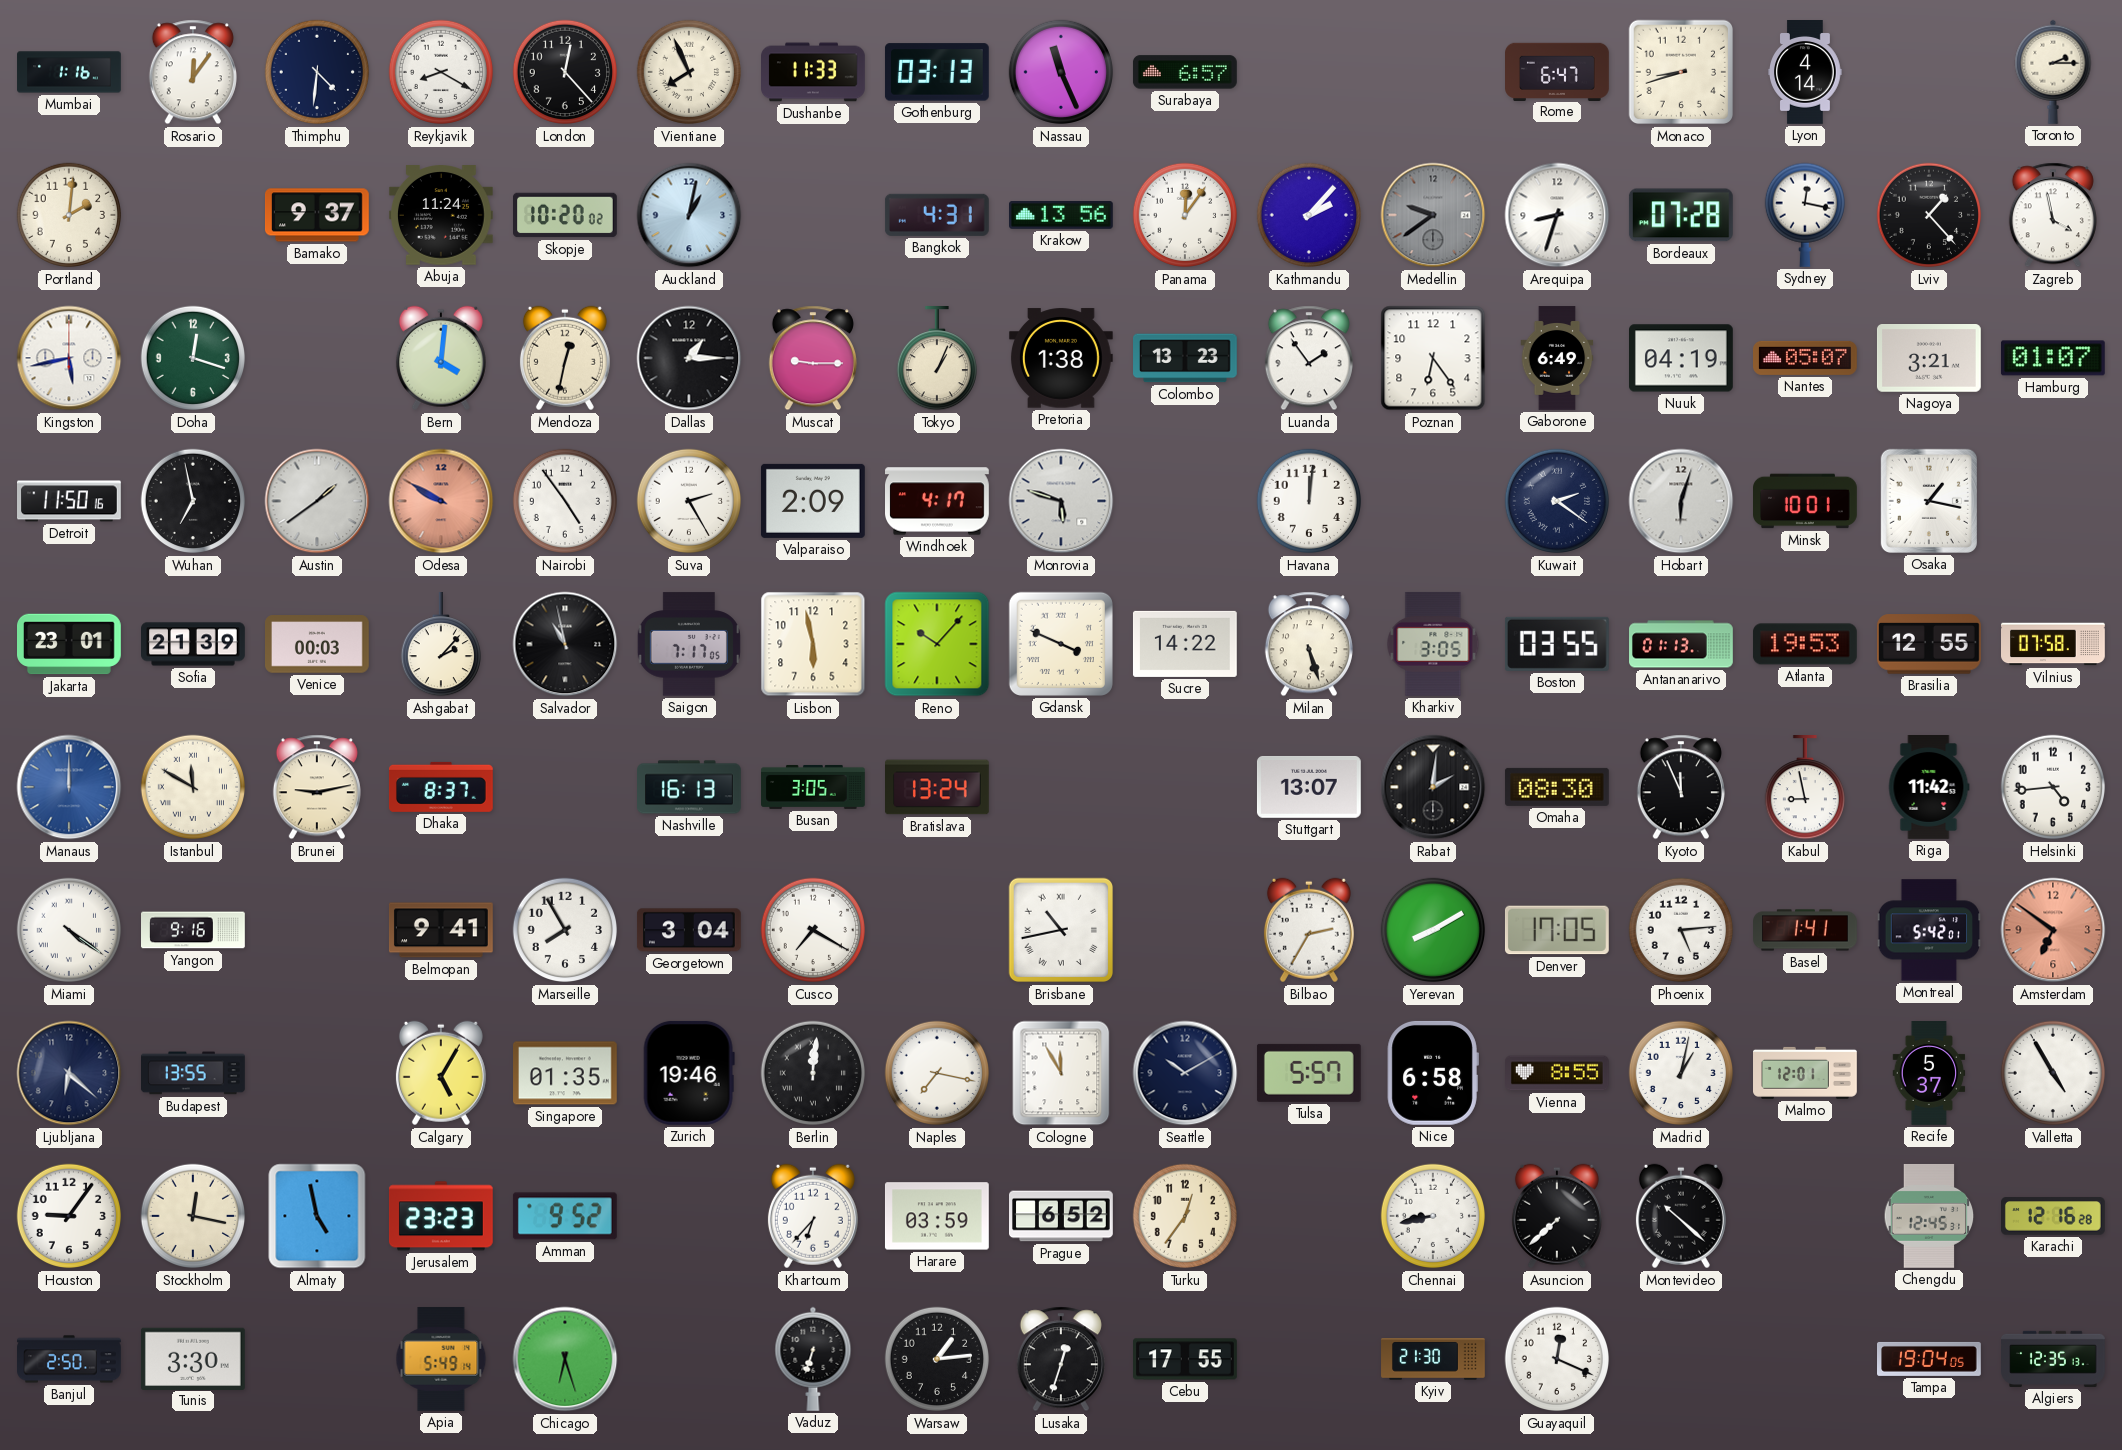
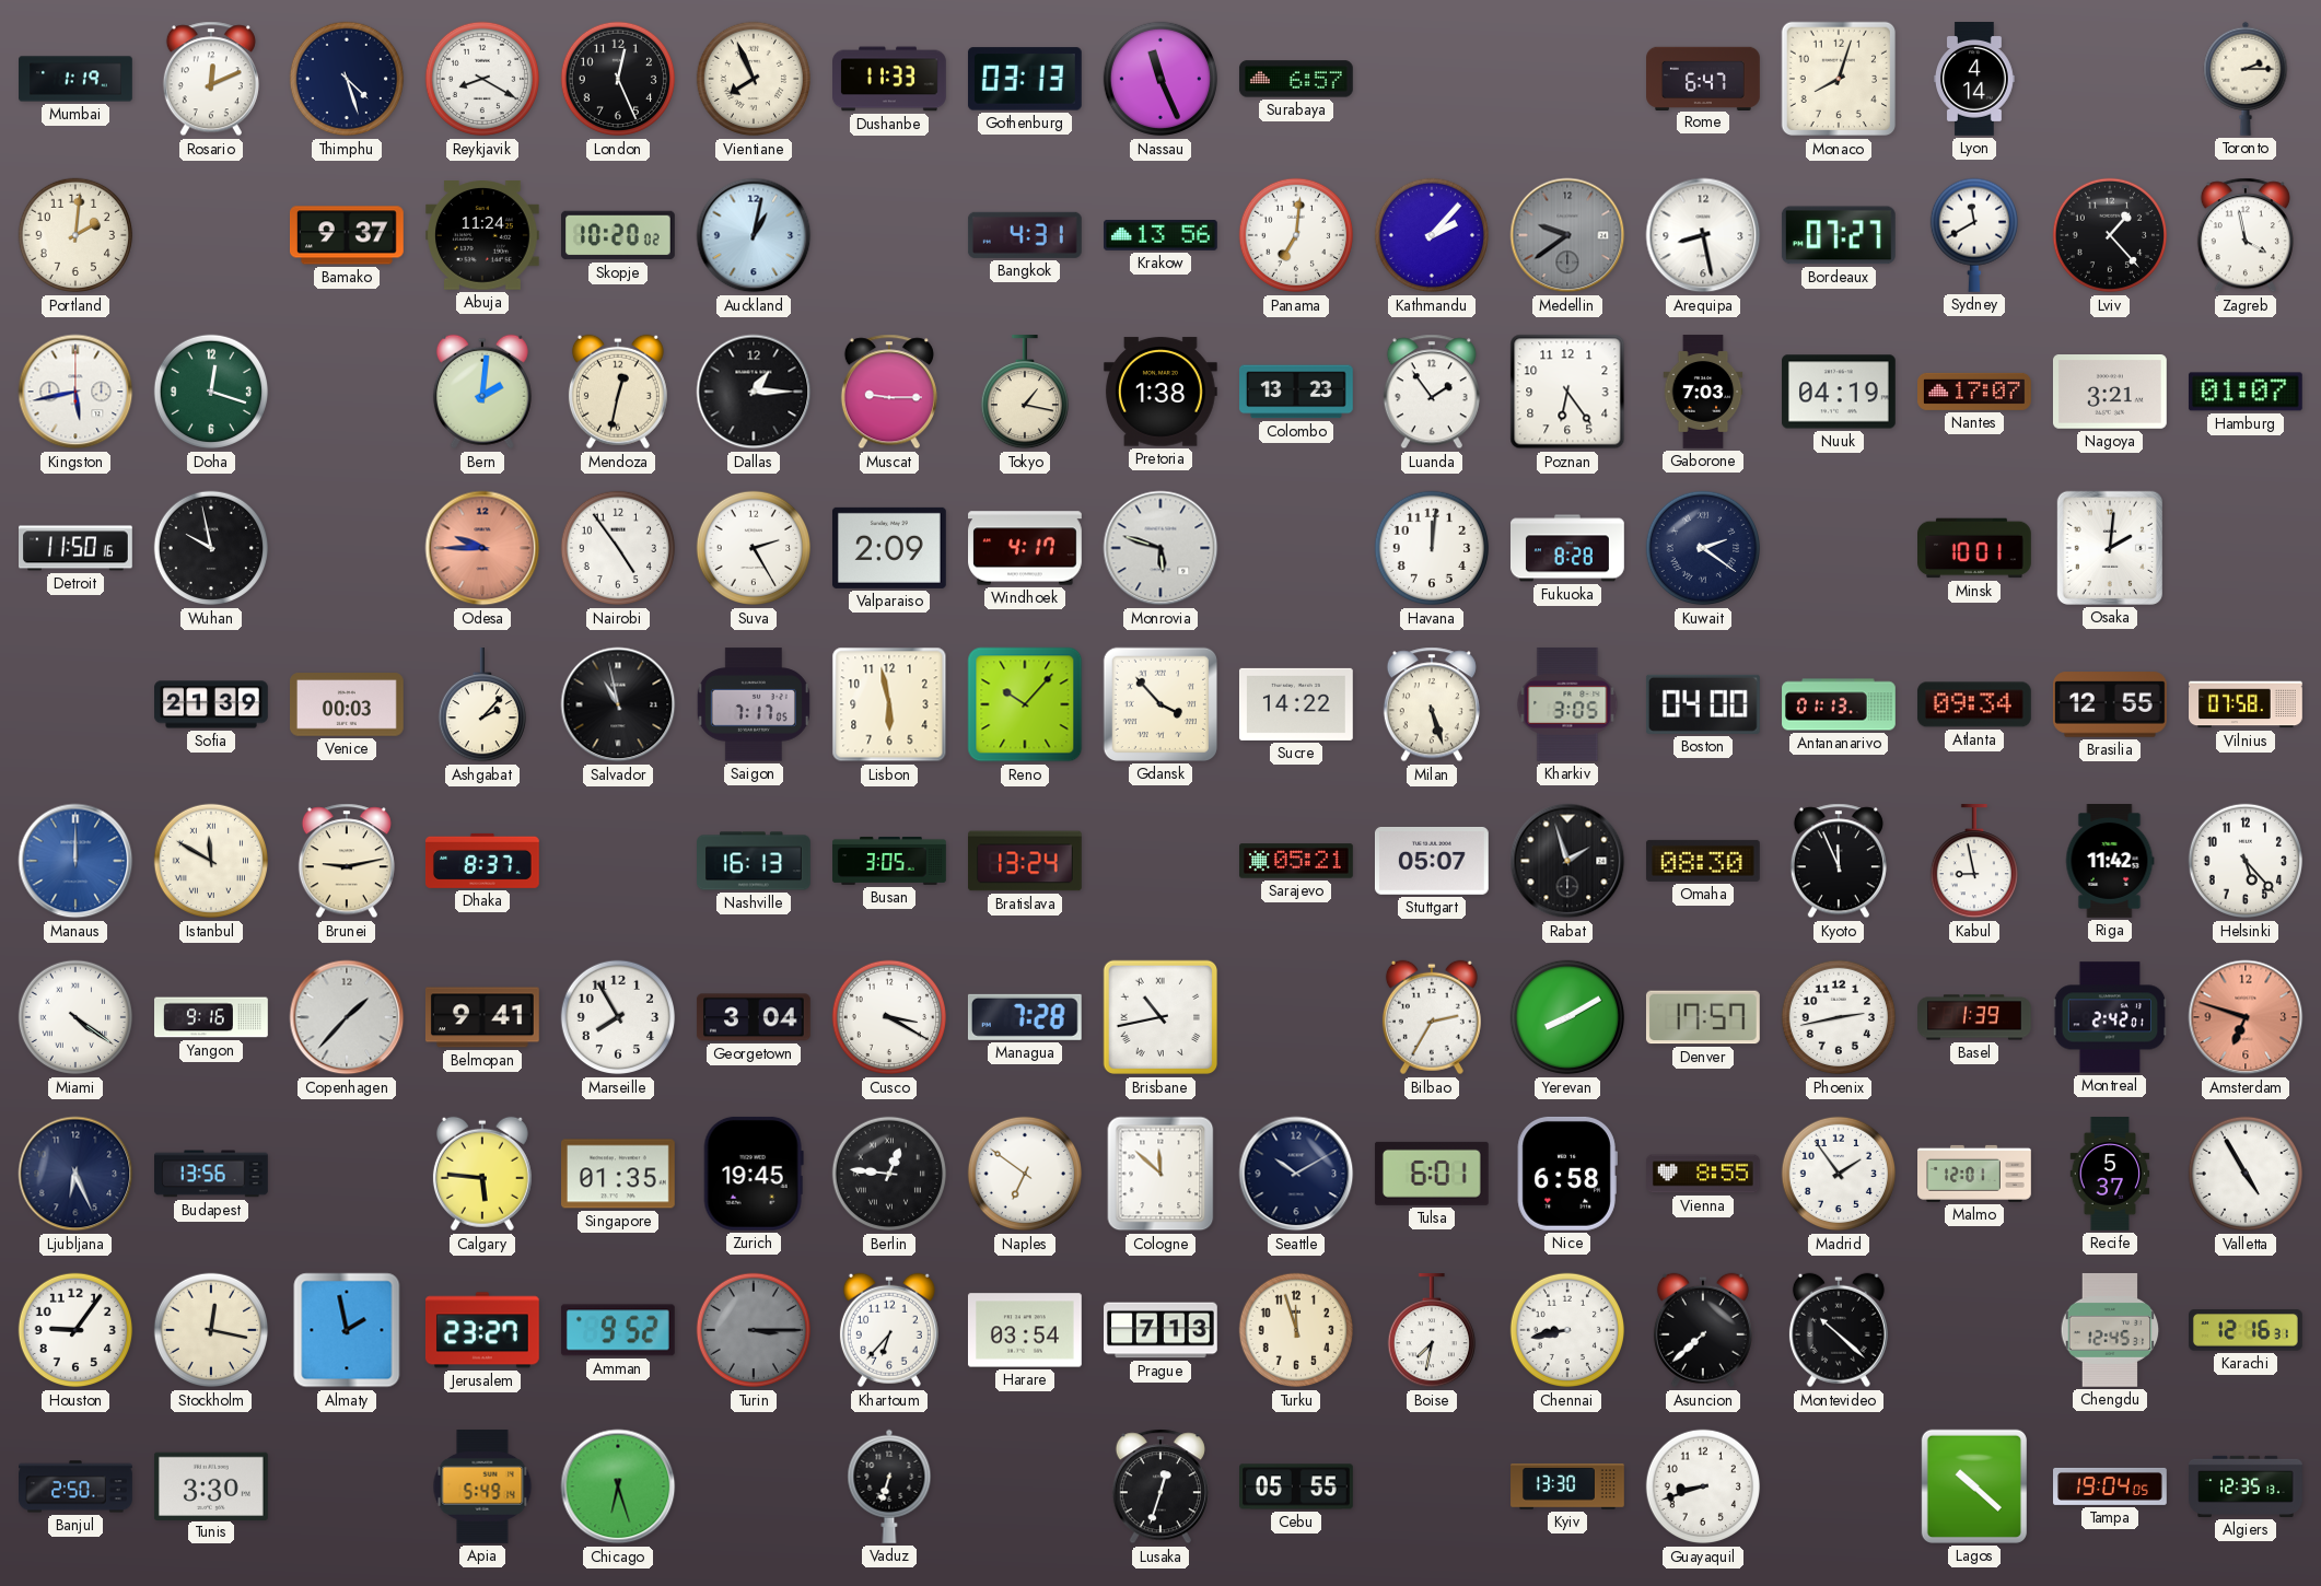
Mumbai: 1:16 -> 1:19
Rosario: 12:06 -> 12:11
Thimphu: 4:31 -> 4:27
London: 12:23 -> 12:26
Monaco: 8:42 -> 8:03
Panama: 12:06 -> 7:01
Arequipa: 8:33 -> 8:28
Bordeaux: 07:28 -> 07:27
Sydney: 12:17 -> 11:40
Bern: 4:01 -> 2:01
Tokyo: 1:04 -> 1:17
Gaborone: 6:49 -> 7:03
Nantes: 05:07 -> 17:07
Wuhan: 6:58 -> 9:58
Austin: 1:39 -> none
Odesa: 9:50 -> 9:45
Fukuoka: none -> 8:28
Hobart: 6:03 -> none
Osaka: 1:17 -> 2:01
Jakarta: 23:01 -> none
Gdansk: 3:49 -> 3:53
Boston: 03:55 -> 04:00
Atlanta: 19:53 -> 09:34
Sarajevo: none -> 05:21
Stuttgart: 13:07 -> 05:07
Rabat: 2:01 -> 1:57
Helsinki: 4:44 -> 5:23
Copenhagen: none -> 1:37
Cusco: 7:20 -> 3:20
Managua: none -> 7:28
Denver: 17:05 -> 17:57
Phoenix: 5:14 -> 2:43
Basel: 1:41 -> 1:39
Montreal: 5:42 -> 2:42
Amsterdam: 6:51 -> 6:48
Ljubljana: 6:22 -> 6:26
Budapest: 13:55 -> 13:56
Calgary: 5:05 -> 5:46
Zurich: 19:46 -> 19:45
Berlin: 12:01 -> 12:46
Naples: 7:17 -> 6:51
Cologne: 11:55 -> 11:52
Tulsa: 5:57 -> 6:01
Madrid: 1:02 -> 1:54
Almaty: 4:58 -> 1:58
Jerusalem: 23:23 -> 23:27
Turin: none -> 3:15
Harare: 03:59 -> 03:54
Prague: 6:52 -> 7:13
Turku: 12:36 -> 11:57
Boise: none -> 7:32
Karachi: 12:16:28 -> 12:16:31
Warsaw: 1:14 -> none
Cebu: 17:55 -> 05:55
Kyiv: 21:30 -> 13:30
Guayaquil: 12:19 -> 8:42
Lagos: none -> 10:22
